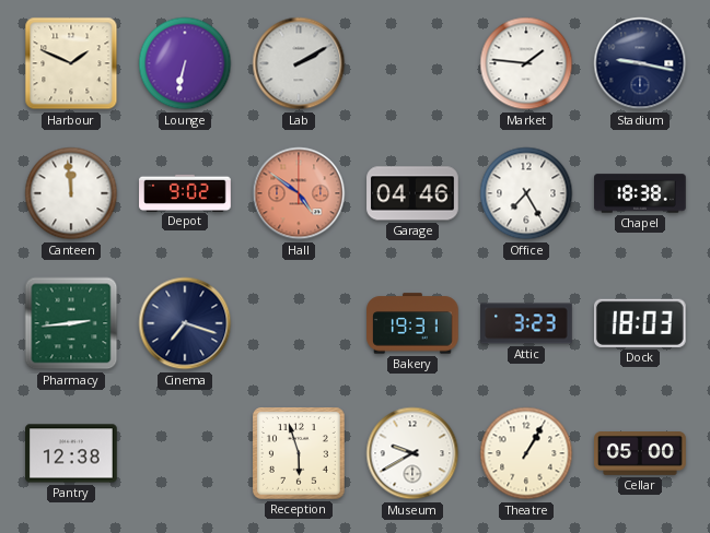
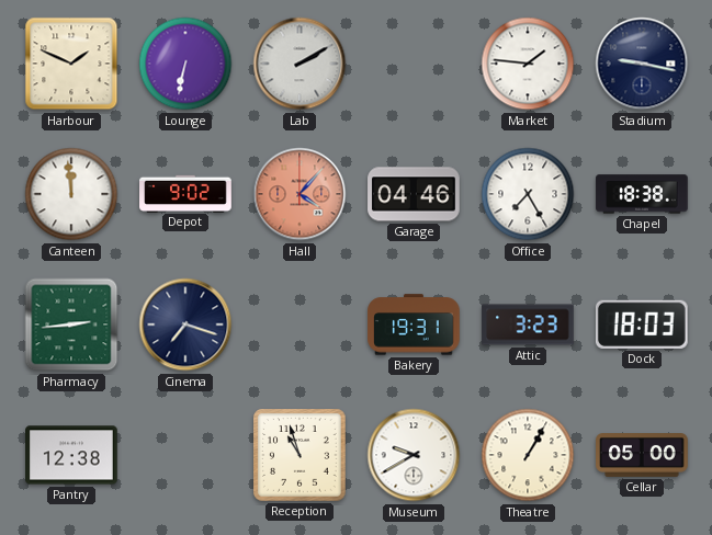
Hall: 4:51 -> 4:07
Reception: 5:57 -> 10:57
